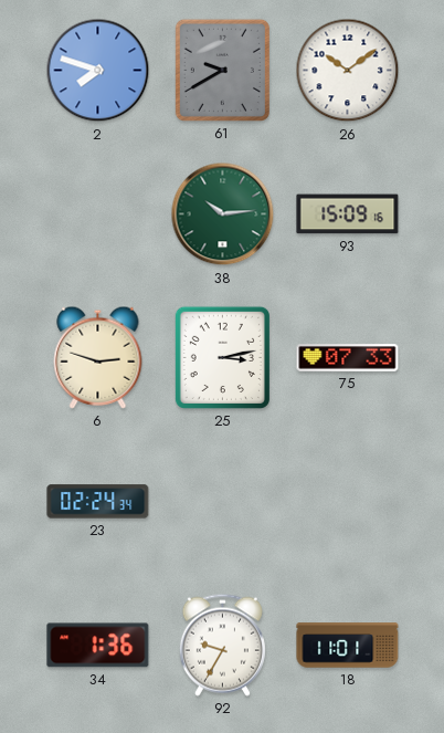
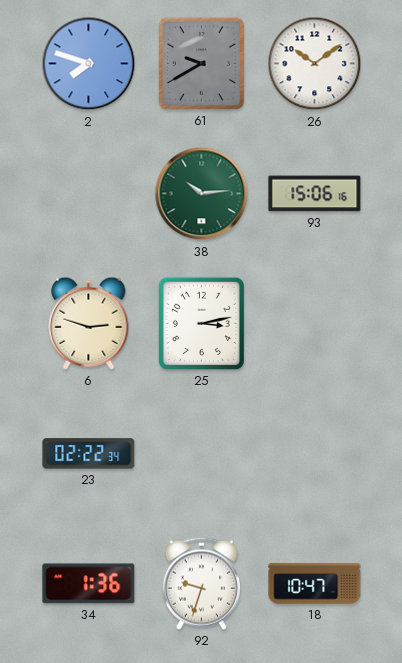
93: 15:09 -> 15:06
75: 07:33 -> none
23: 02:24 -> 02:22
92: 9:35 -> 9:33
18: 11:01 -> 10:47
